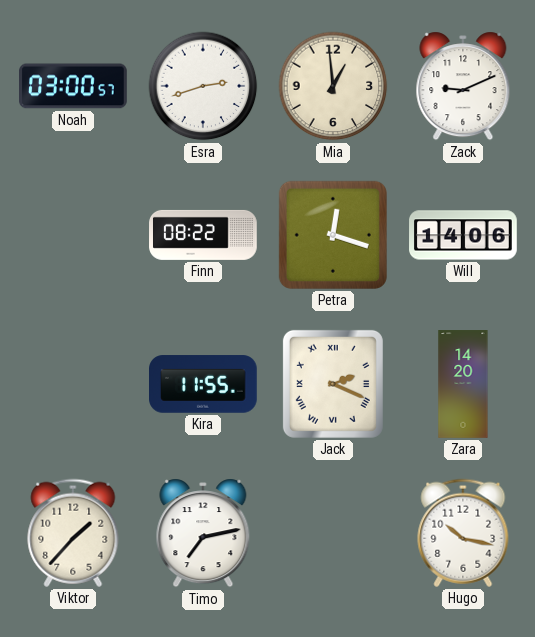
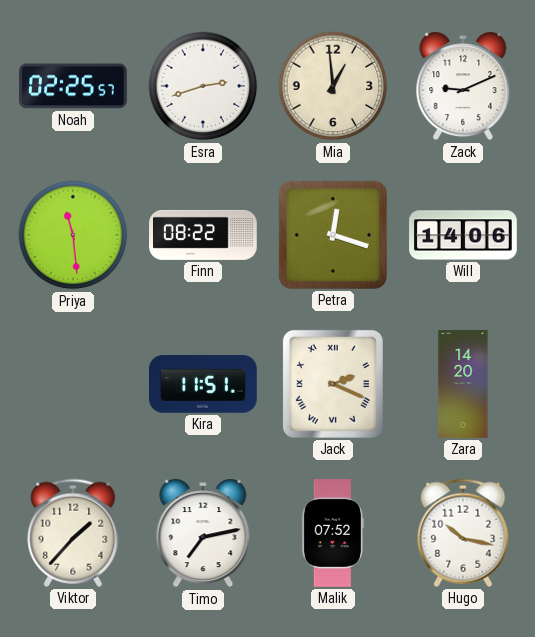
Noah: 03:00 -> 02:25
Priya: none -> 11:29
Kira: 11:55 -> 11:51
Malik: none -> 07:52
